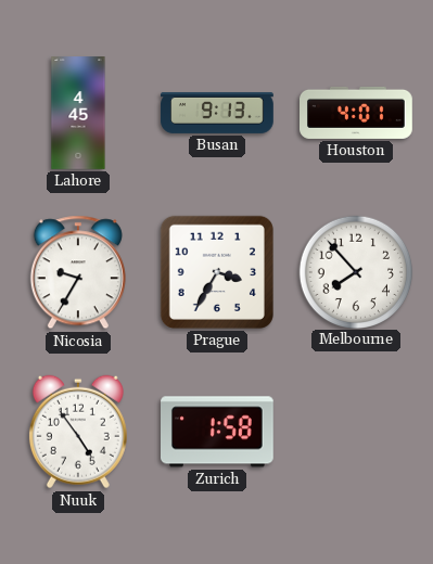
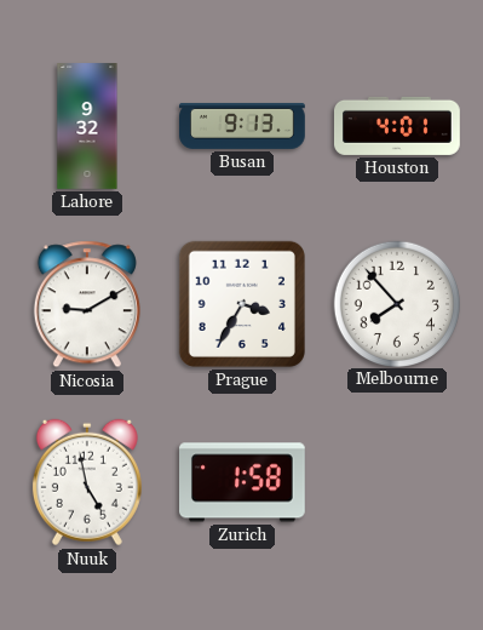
Lahore: 4:45 -> 9:32
Nicosia: 9:35 -> 9:10
Nuuk: 4:54 -> 4:58
